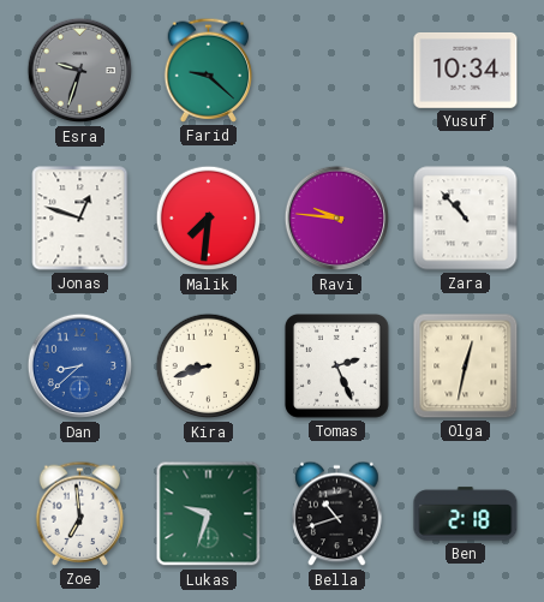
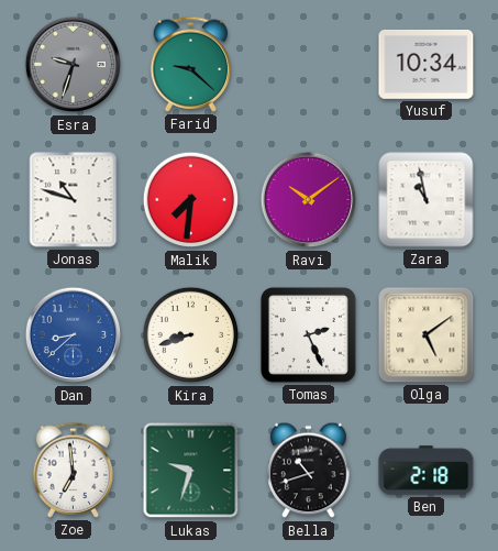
Jonas: 12:48 -> 10:48
Ravi: 9:46 -> 10:09
Zara: 10:53 -> 10:58
Olga: 12:32 -> 5:09
